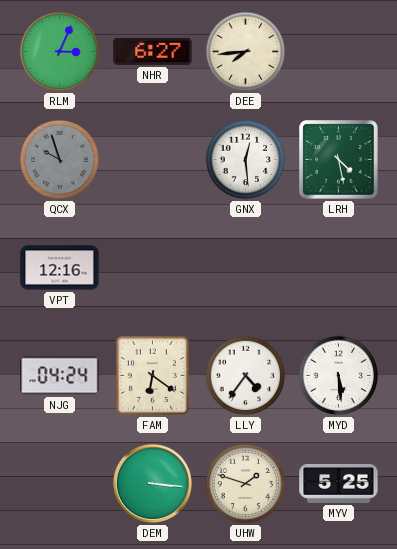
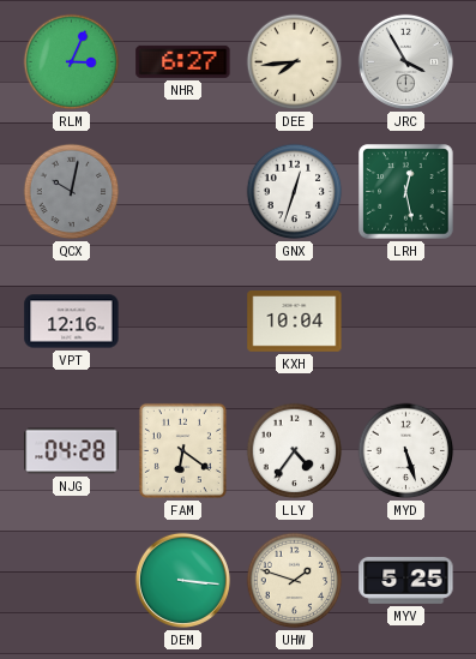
JRC: none -> 3:55
QCX: 9:57 -> 10:02
GNX: 12:29 -> 12:33
LRH: 4:28 -> 12:28
KXH: none -> 10:04
NJG: 04:24 -> 04:28
MYD: 5:29 -> 5:27
